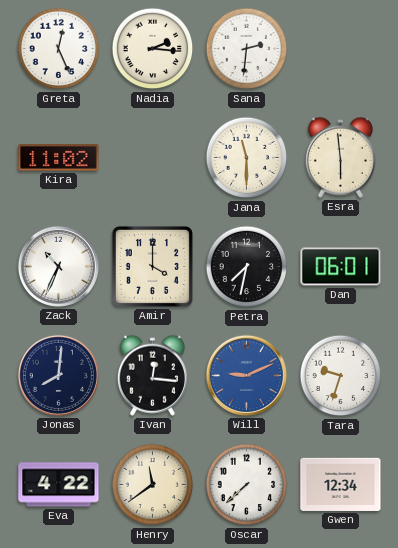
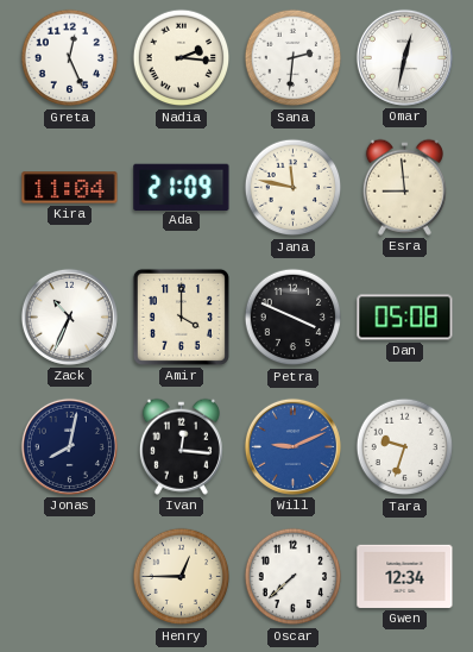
Omar: none -> 12:32
Kira: 11:02 -> 11:04
Ada: none -> 21:09
Jana: 11:30 -> 11:47
Esra: 5:59 -> 8:59
Petra: 7:32 -> 3:49
Dan: 06:01 -> 05:08
Jonas: 8:01 -> 8:02
Eva: 4:22 -> none
Henry: 11:39 -> 12:45
